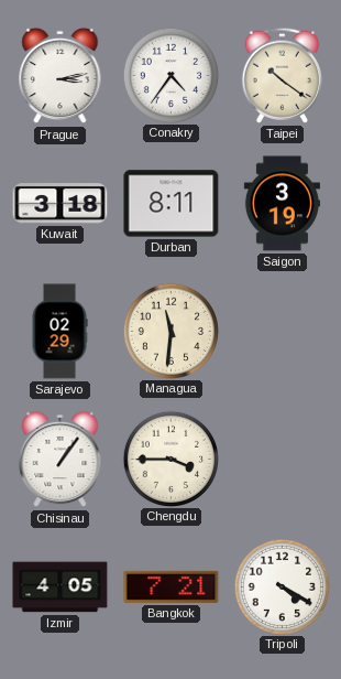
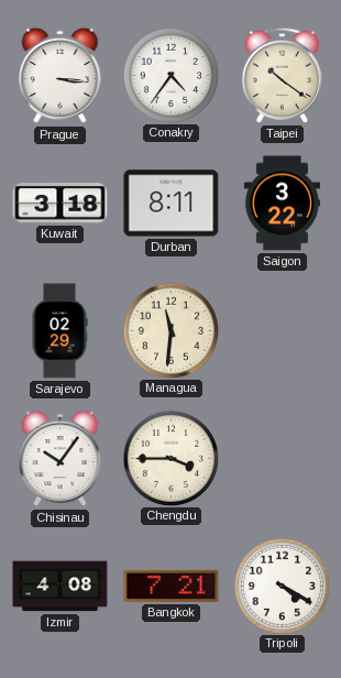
Prague: 3:13 -> 3:16
Saigon: 3:19 -> 3:22
Chisinau: 1:06 -> 10:06
Izmir: 4:05 -> 4:08
